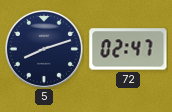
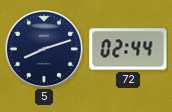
72: 02:47 -> 02:44
